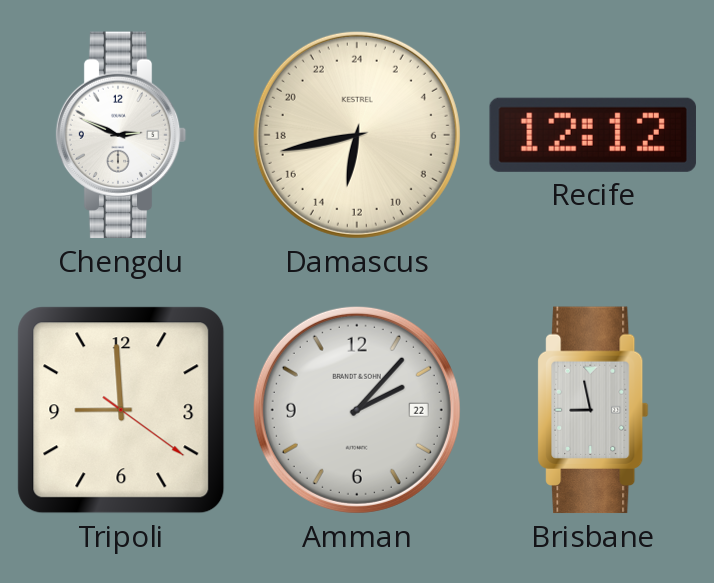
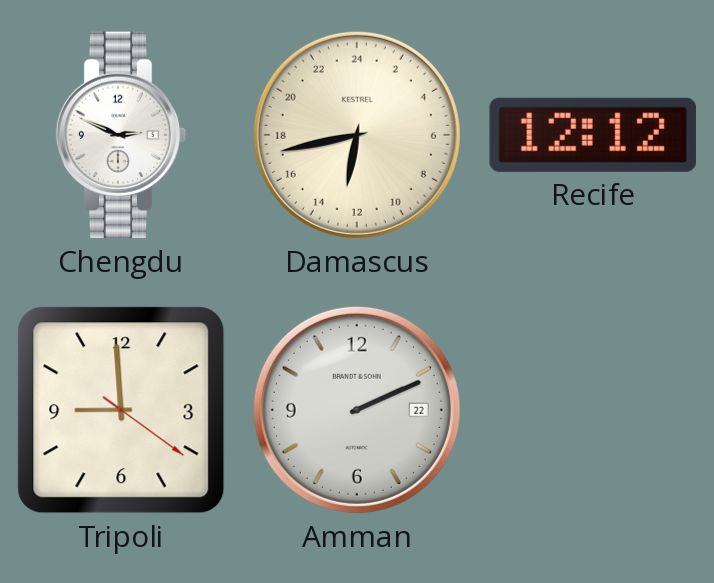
Amman: 2:07 -> 2:11
Brisbane: 8:58 -> none
